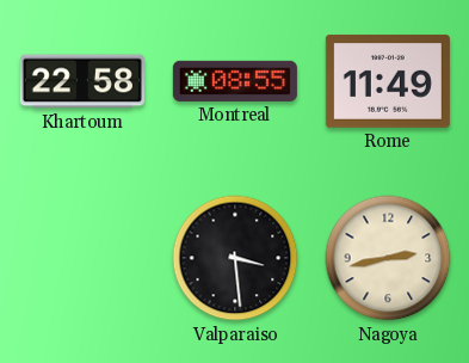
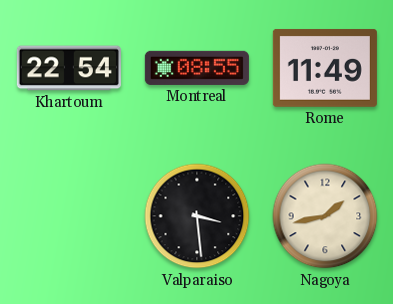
Khartoum: 22:58 -> 22:54
Nagoya: 2:43 -> 1:43
